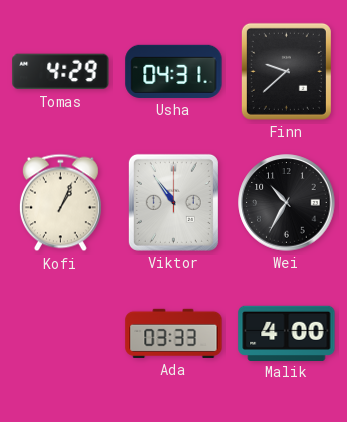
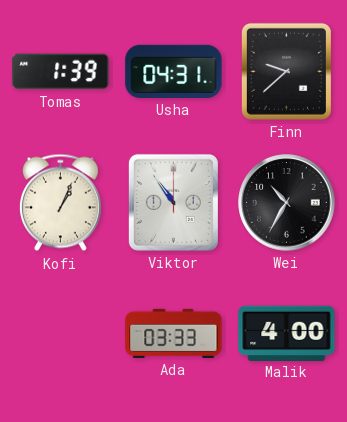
Tomas: 4:29 -> 1:39
